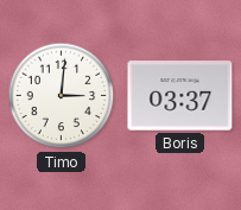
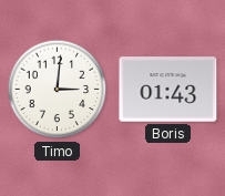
Boris: 03:37 -> 01:43
